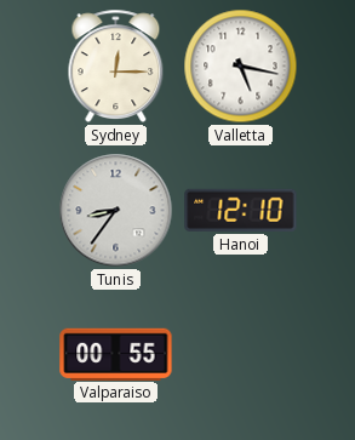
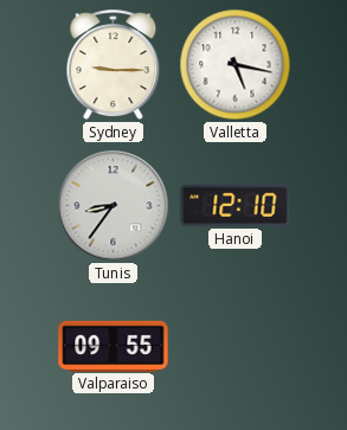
Sydney: 12:15 -> 9:15
Valparaiso: 00:55 -> 09:55
